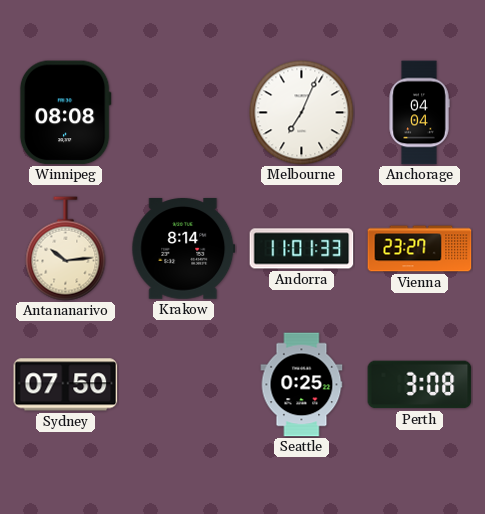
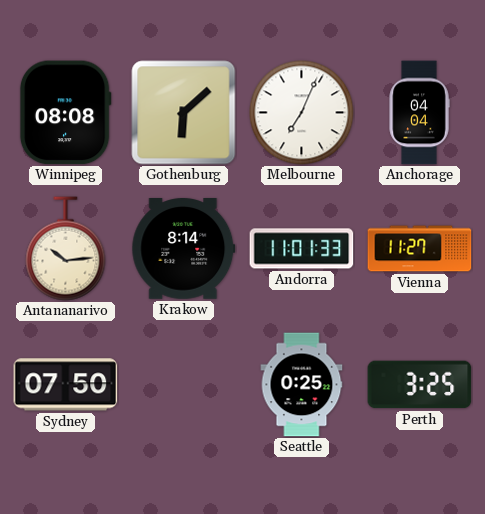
Gothenburg: none -> 6:08
Vienna: 23:27 -> 11:27
Perth: 3:08 -> 3:25
